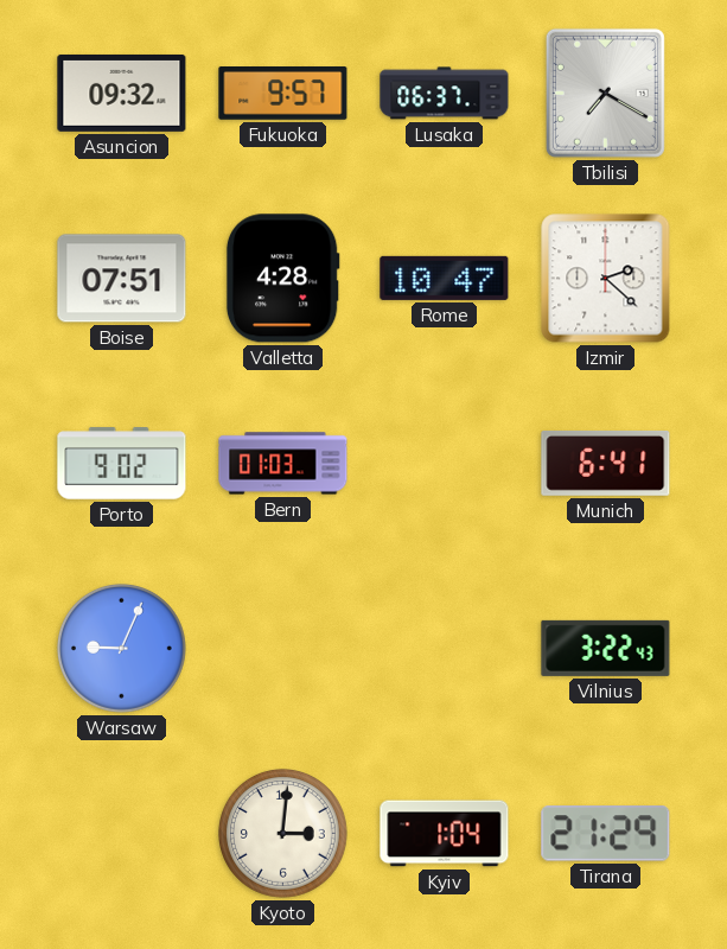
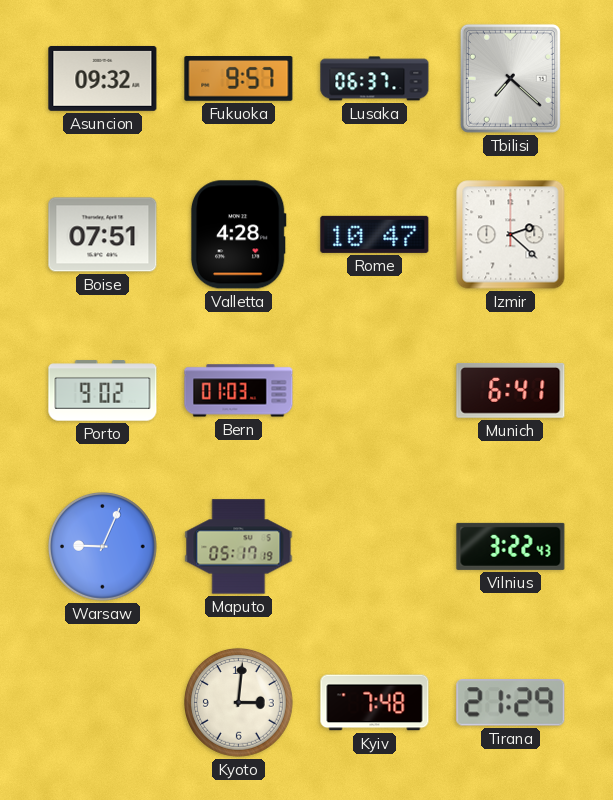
Tbilisi: 7:20 -> 7:22
Maputo: none -> 05:17
Kyiv: 1:04 -> 7:48
